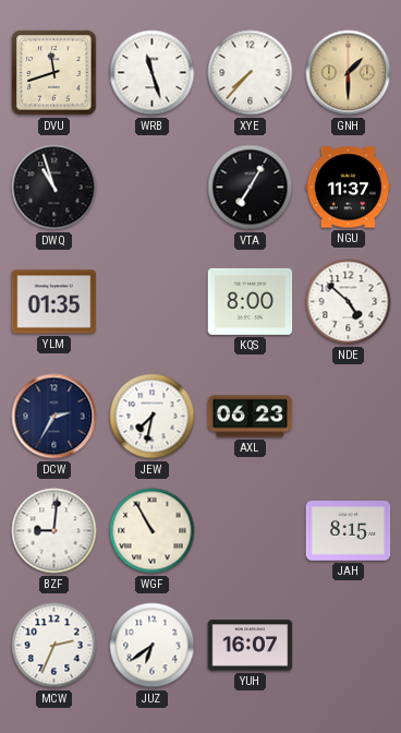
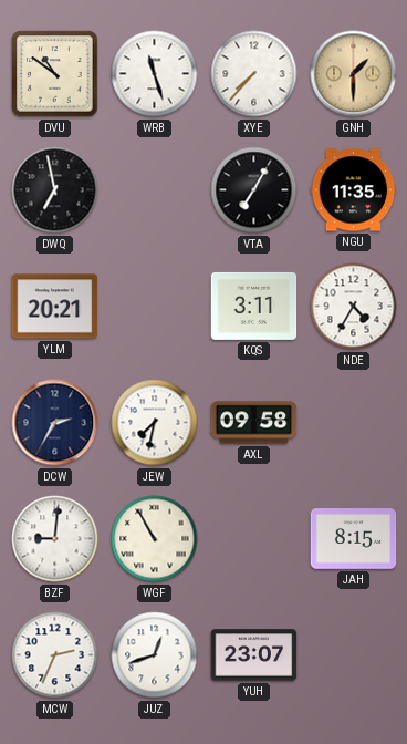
DVU: 11:42 -> 10:51
DWQ: 10:57 -> 6:58
NGU: 11:37 -> 11:35
YLM: 01:35 -> 20:21
KQS: 8:00 -> 3:11
NDE: 4:52 -> 4:35
AXL: 06:23 -> 09:58
JUZ: 6:39 -> 12:42
YUH: 16:07 -> 23:07
